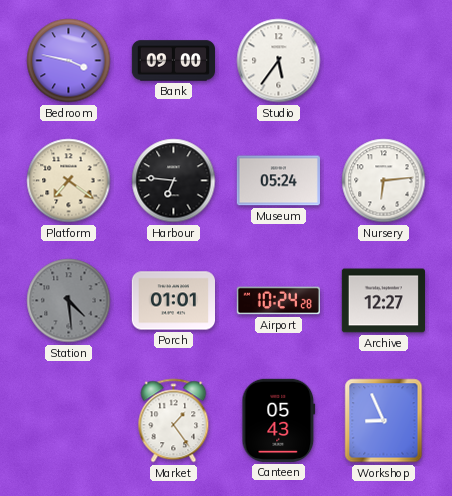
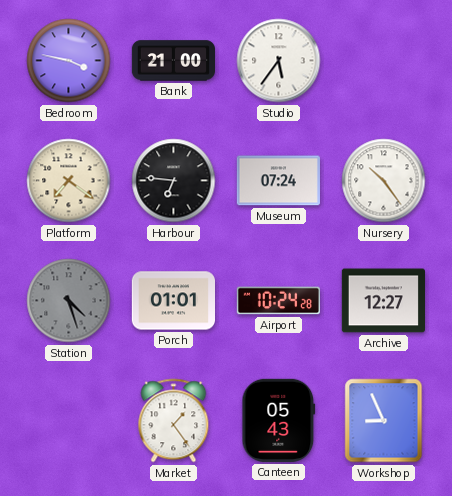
Bank: 09:00 -> 21:00
Museum: 05:24 -> 07:24
Nursery: 6:14 -> 10:24
Station: 4:29 -> 4:27
